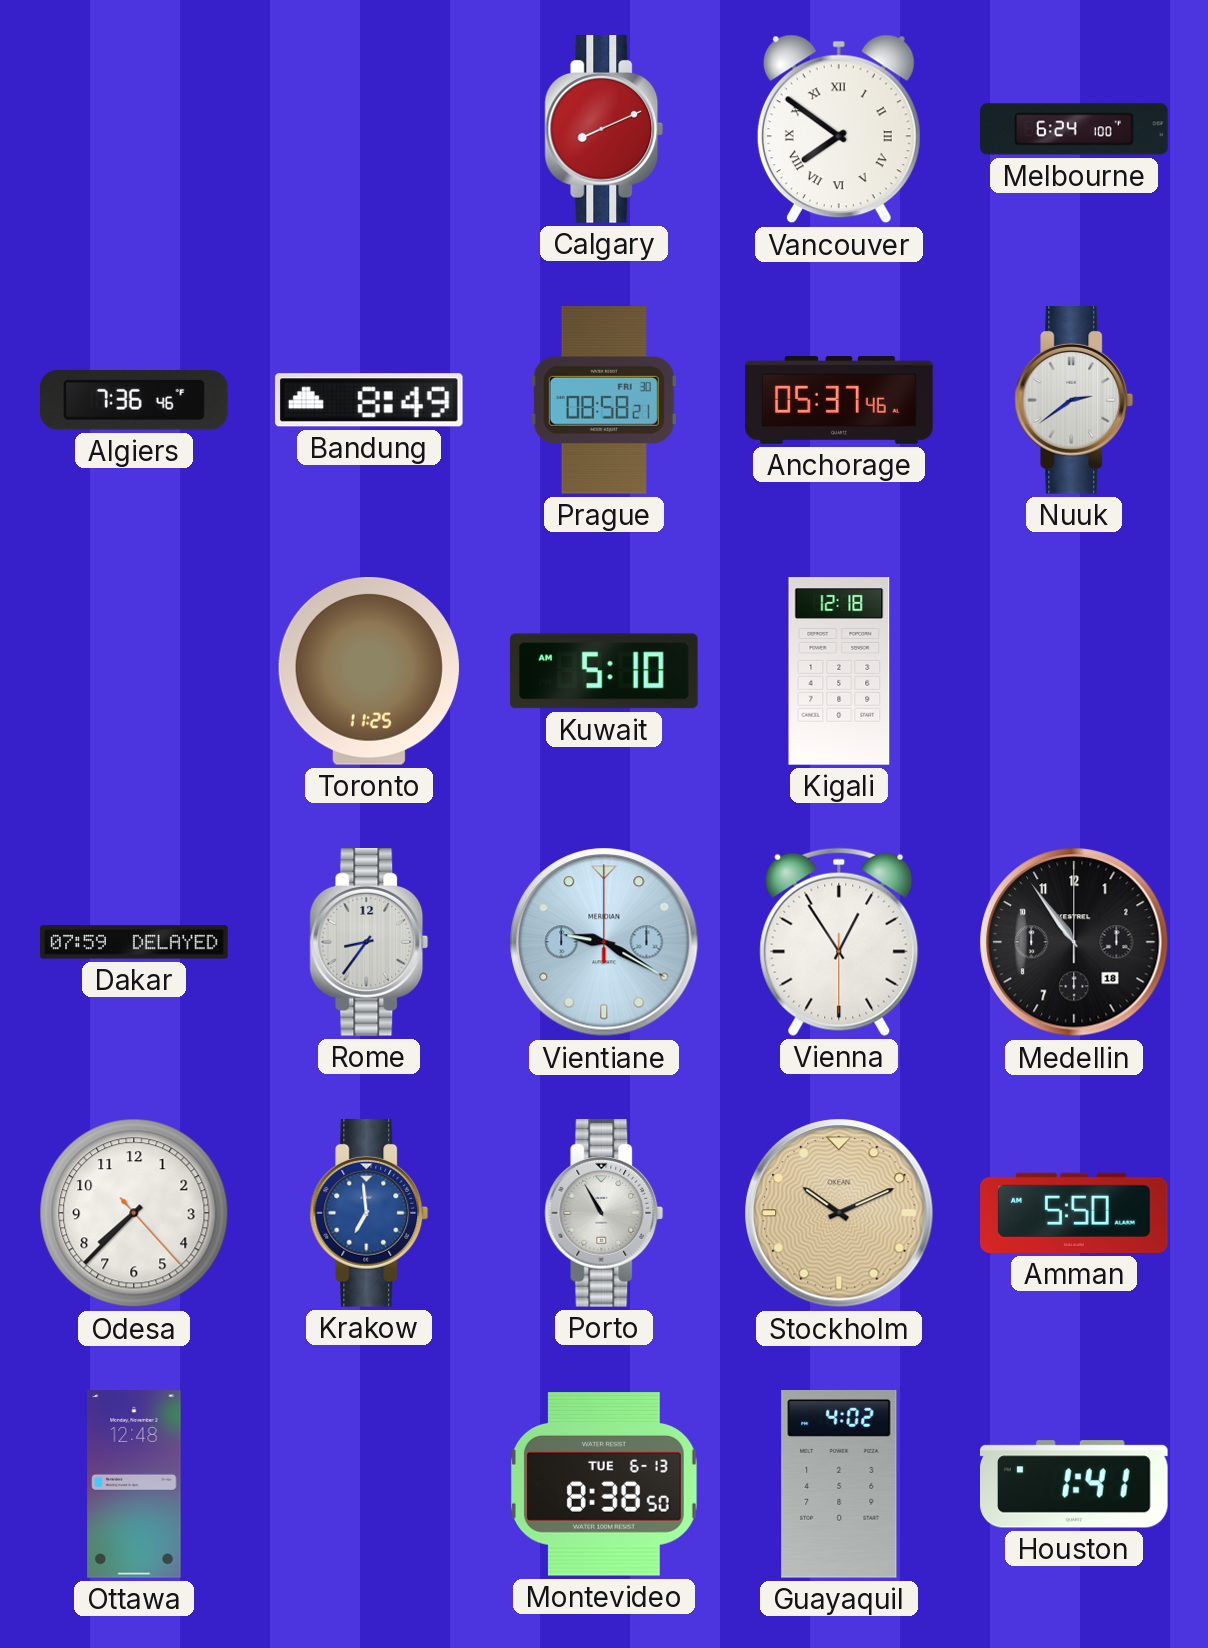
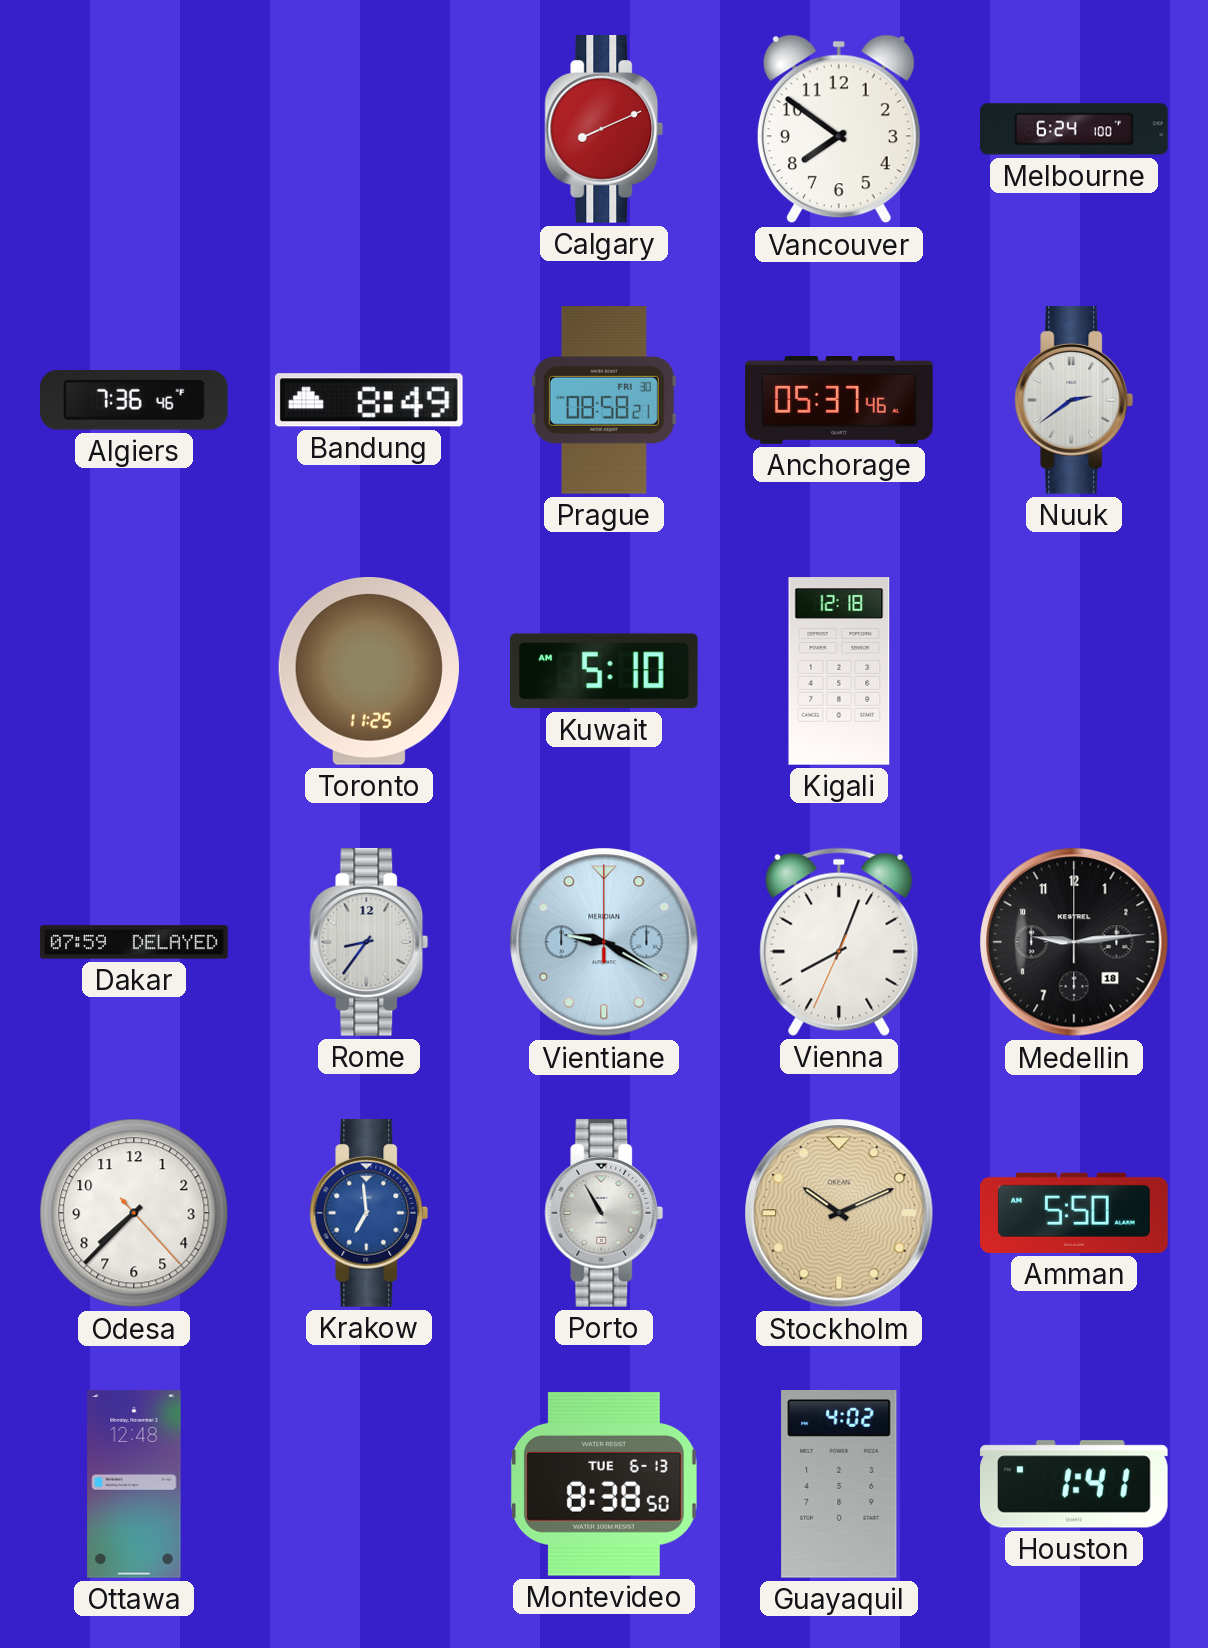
Vancouver numerals: Roman -> Arabic
Vienna: 12:54 -> 8:03
Medellin: 10:54 -> 9:14
